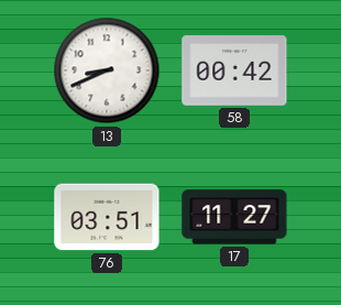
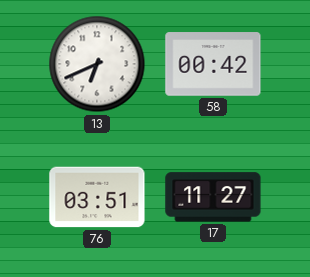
13: 8:41 -> 6:41
